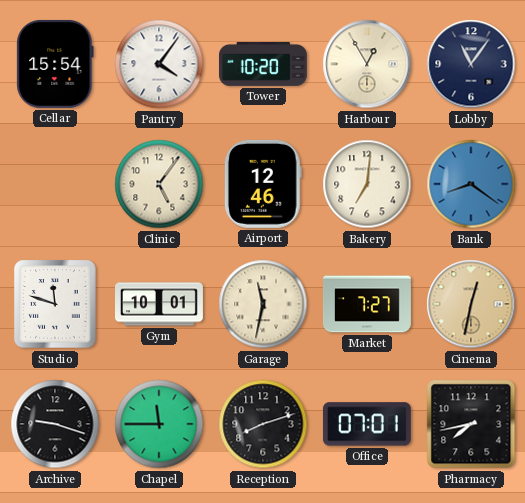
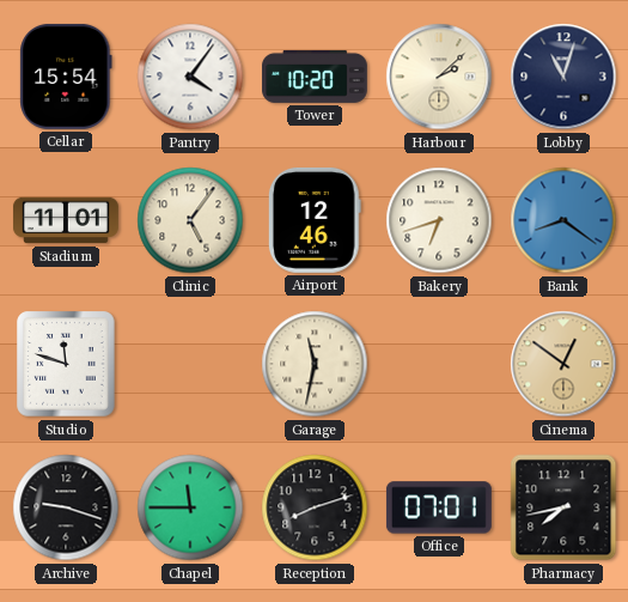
Harbour: 12:55 -> 2:08
Lobby: 11:06 -> 11:03
Stadium: none -> 11:01
Bakery: 7:01 -> 6:42
Gym: 10:01 -> none
Market: 7:27 -> none
Cinema: 12:32 -> 12:51
